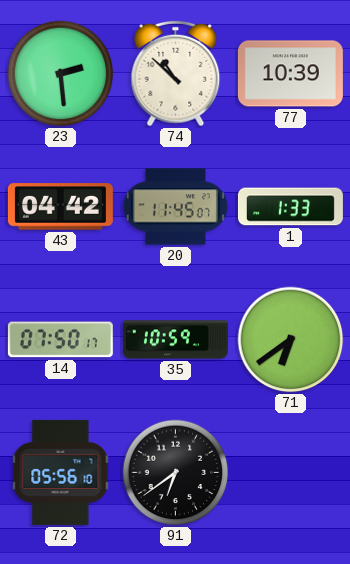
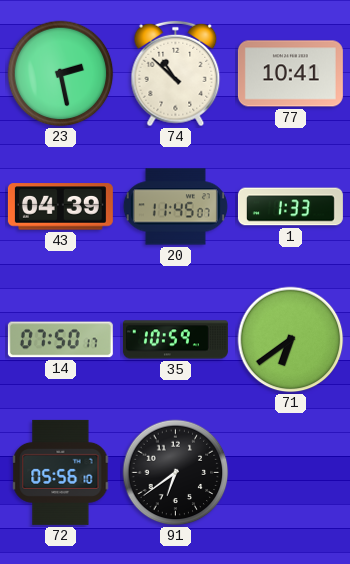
23: 2:29 -> 2:28
77: 10:39 -> 10:41
43: 04:42 -> 04:39
